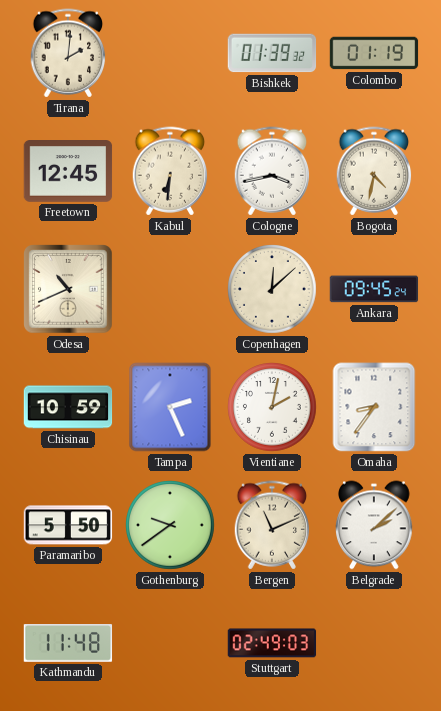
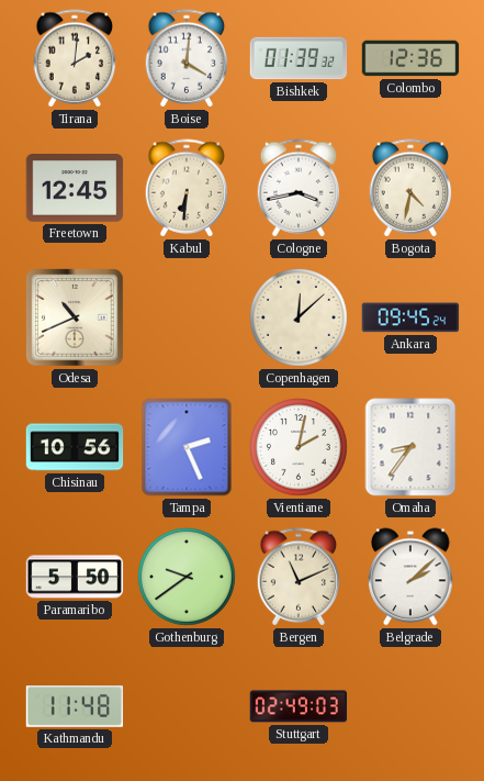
Boise: none -> 4:01
Colombo: 01:19 -> 12:36
Chisinau: 10:59 -> 10:56
